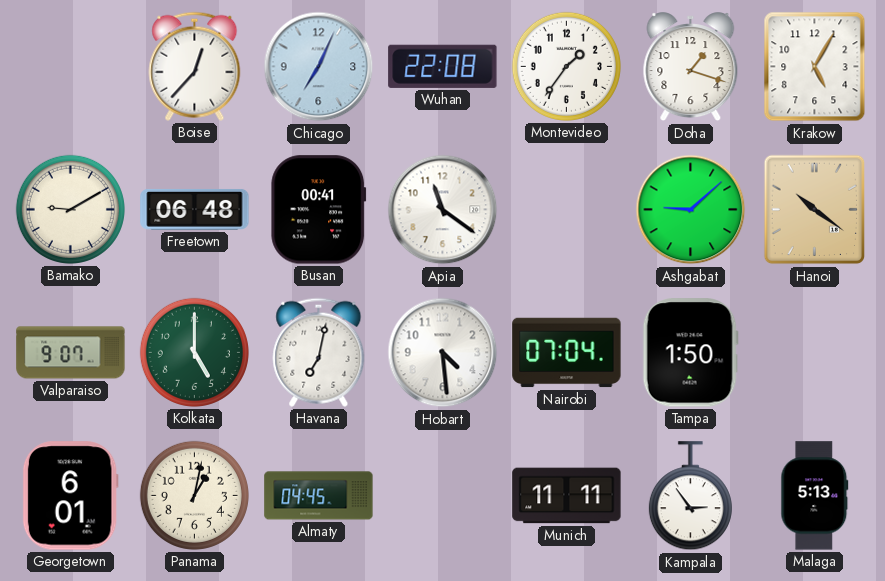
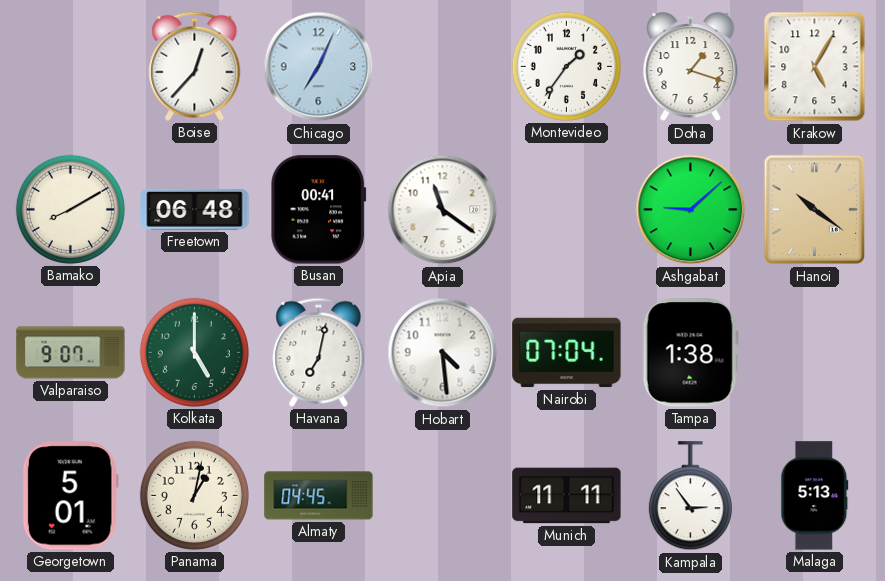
Wuhan: 22:08 -> none
Bamako: 9:10 -> 8:10
Tampa: 1:50 -> 1:38
Georgetown: 6:01 -> 5:01
